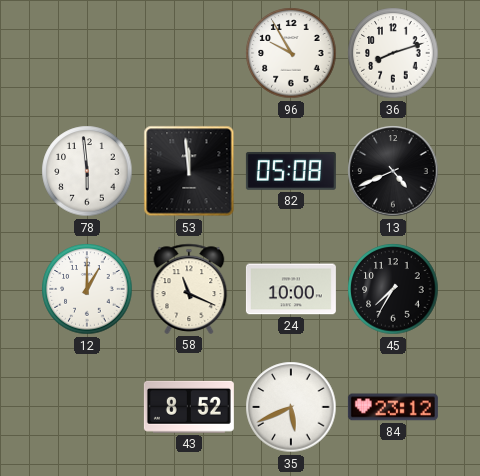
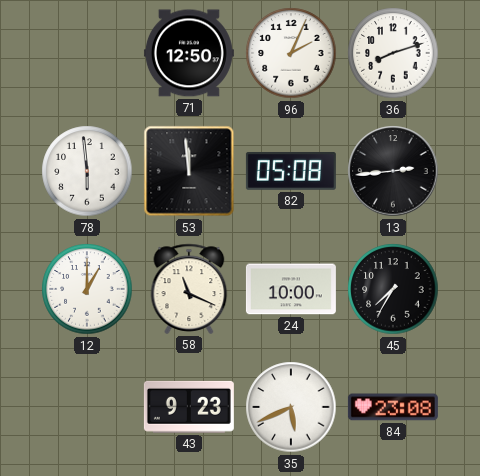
71: none -> 12:50
96: 9:55 -> 2:04
13: 4:41 -> 2:44
43: 8:52 -> 9:23
84: 23:12 -> 23:08
